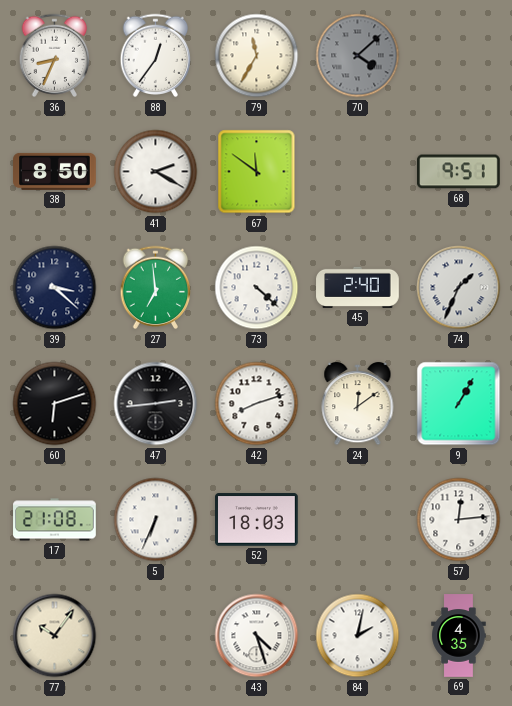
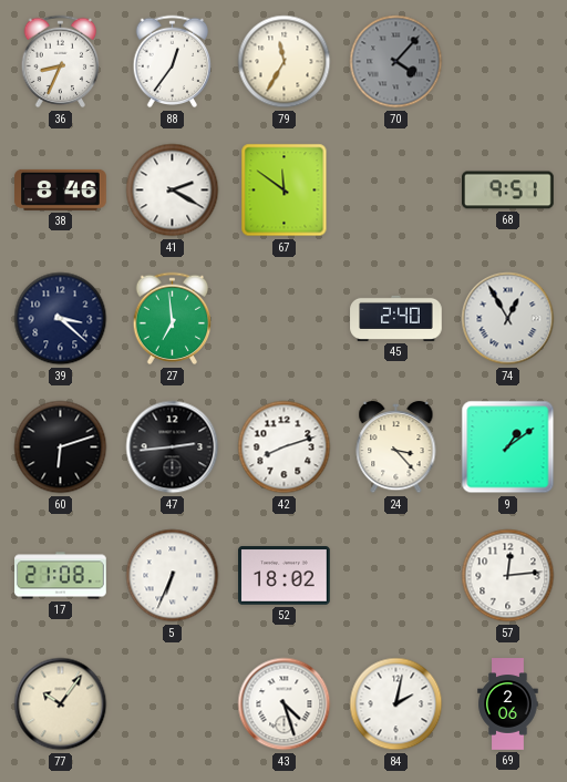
70: 4:08 -> 4:07
38: 8:50 -> 8:46
73: 4:22 -> none
74: 1:34 -> 12:55
24: 12:09 -> 3:23
9: 1:05 -> 1:09
52: 18:03 -> 18:02
69: 4:35 -> 2:06
